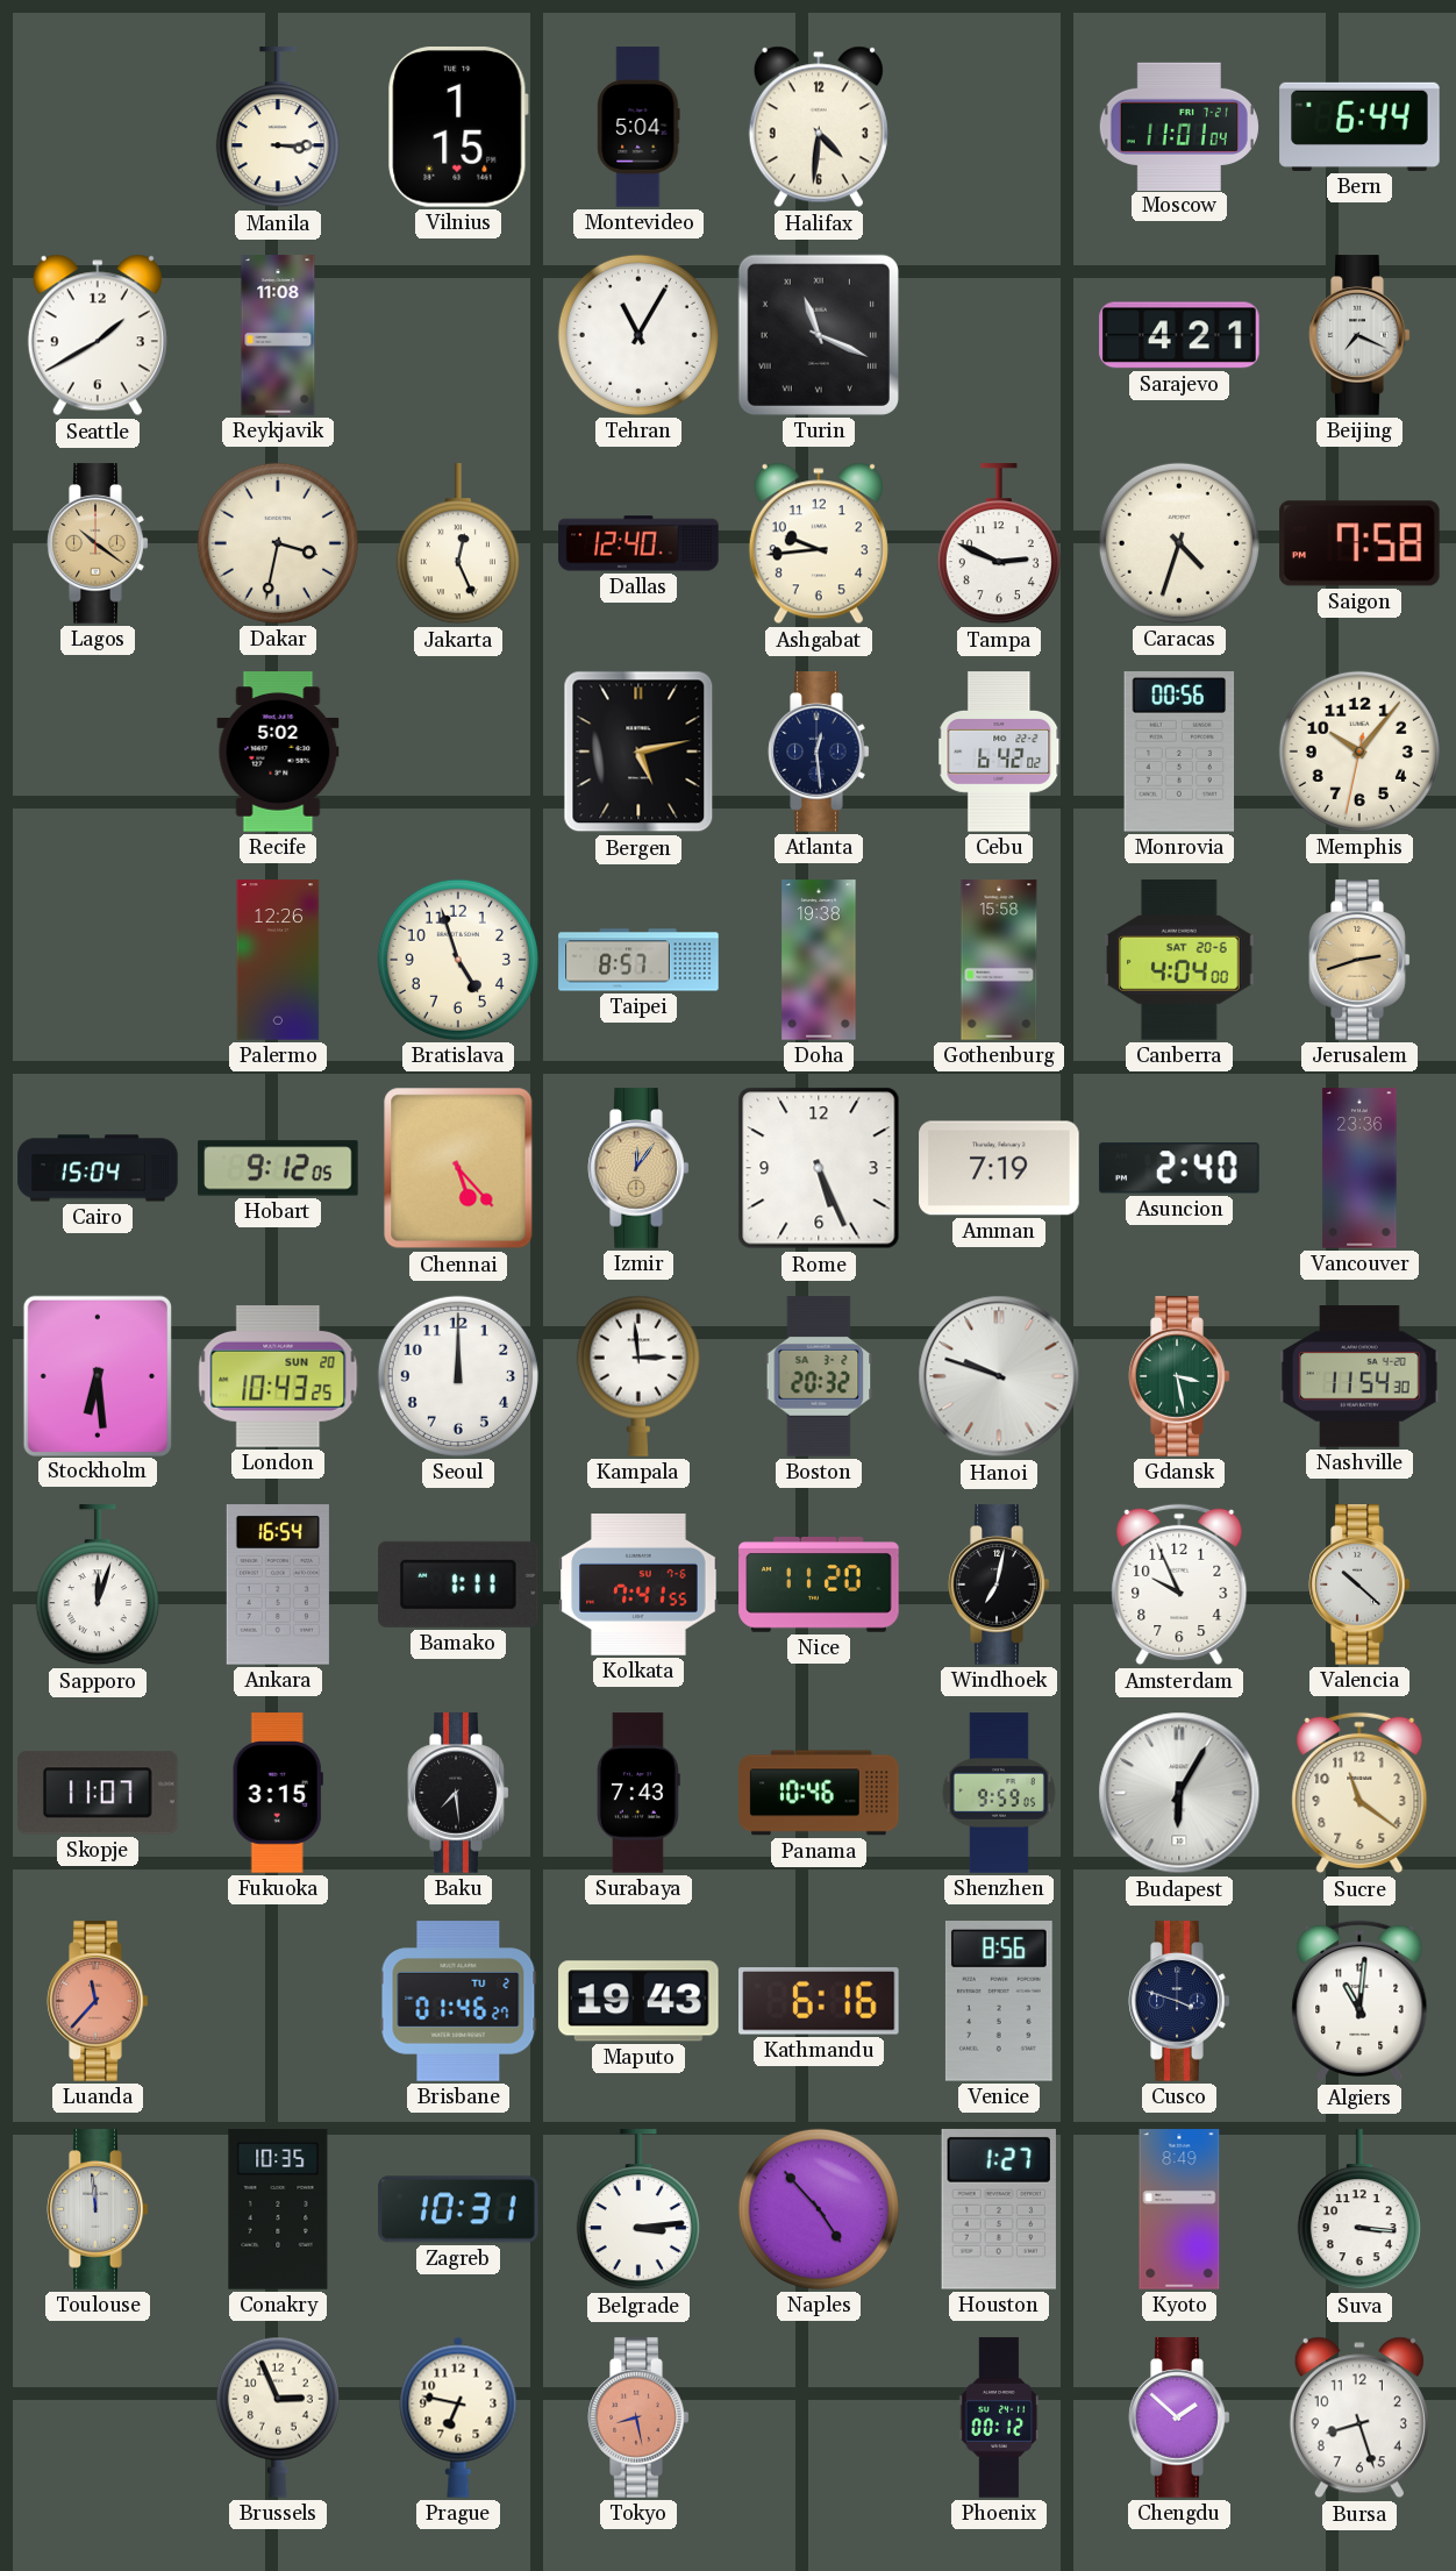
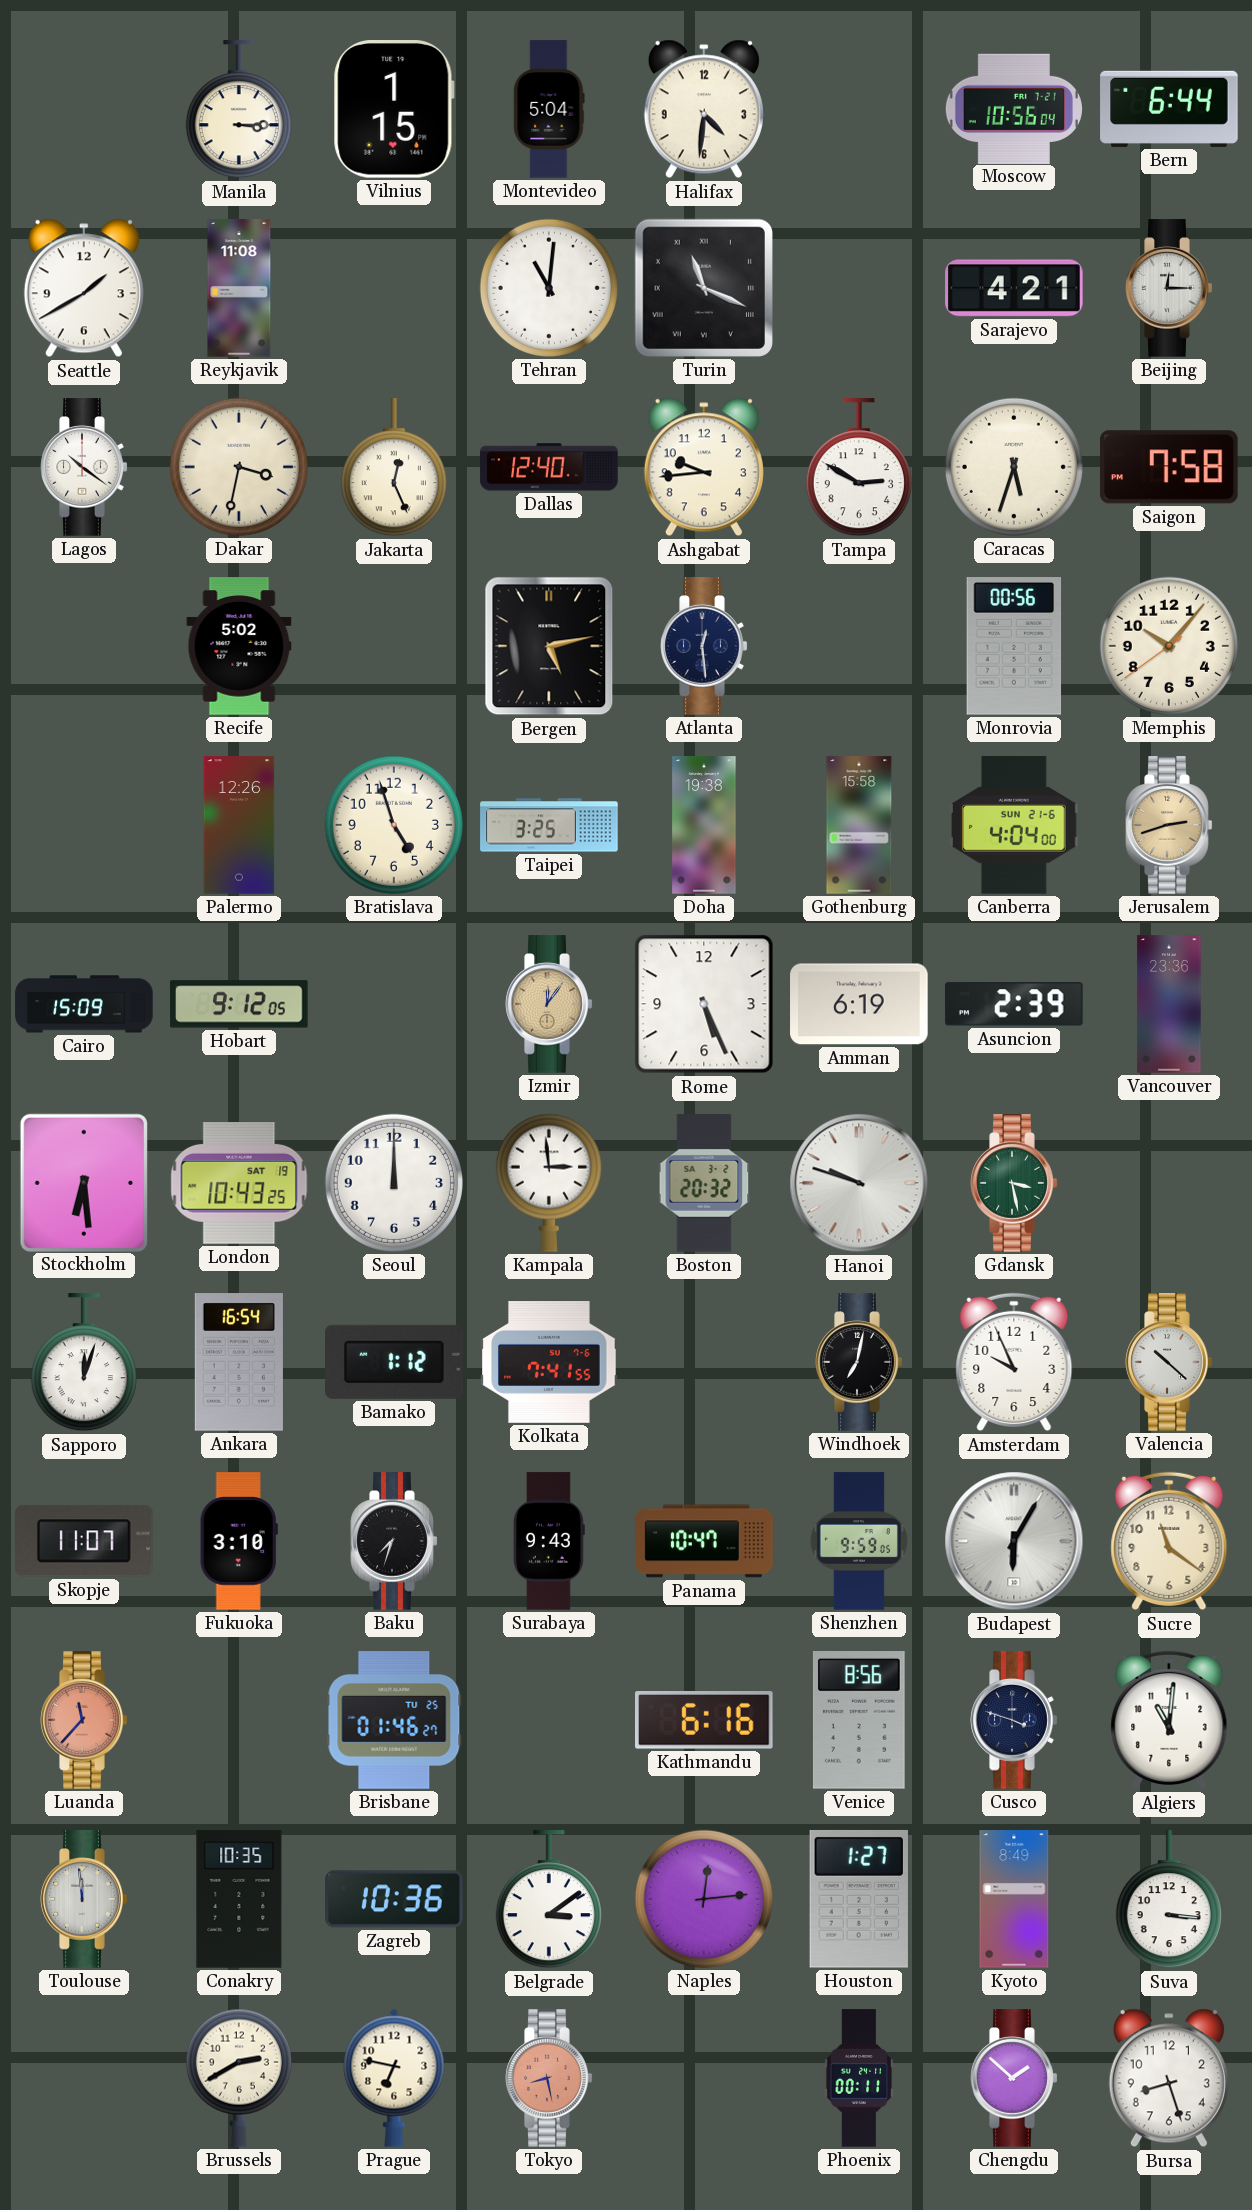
Moscow: 11:01 -> 10:56
Tehran: 11:05 -> 11:01
Beijing: 7:19 -> 12:15
Lagos dial: champagne -> white
Tampa: 2:49 -> 2:50
Caracas: 4:33 -> 5:33
Cebu: 6:42 -> none
Memphis: 10:06:32 -> 10:06:39
Taipei: 8:57 -> 3:25
Canberra date: SAT 20-6 -> SUN 21-6
Cairo: 15:04 -> 15:09
Chennai: 5:23 -> none
Amman: 7:19 -> 6:19
Asuncion: 2:40 -> 2:39
London date: SUN 20 -> SAT 19
Nashville: 11:54 -> none
Bamako: 1:11 -> 1:12
Nice: 11:20 -> none
Fukuoka: 3:15 -> 3:10
Baku: 7:29 -> 7:33
Surabaya: 7:43 -> 9:43
Panama: 10:46 -> 10:47
Brisbane date: TU 2 -> TU 25
Maputo: 19:43 -> none
Zagreb: 10:31 -> 10:36
Belgrade: 3:14 -> 3:09
Naples: 4:53 -> 12:14
Brussels: 2:56 -> 2:40
Phoenix: 00:12 -> 00:11
